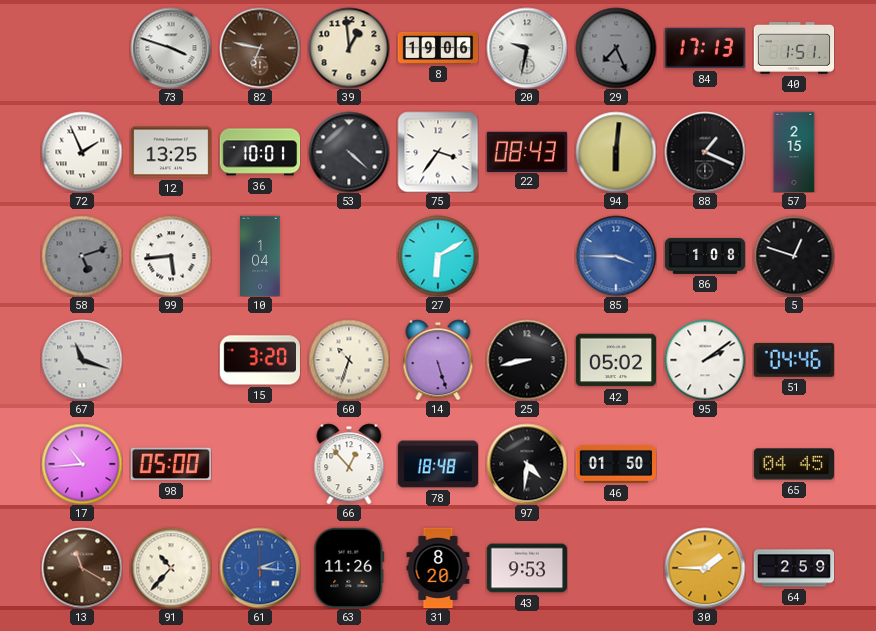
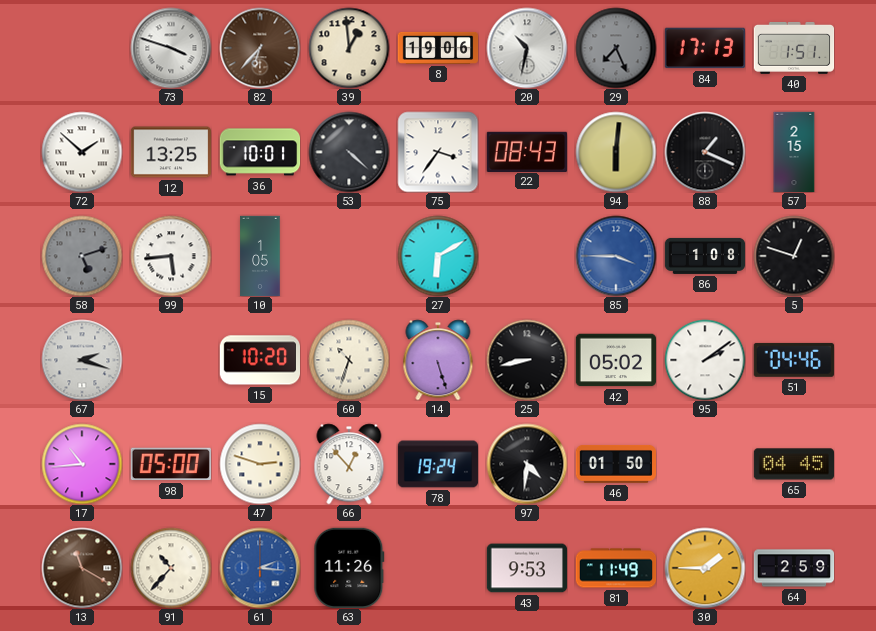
82: 6:47 -> 6:37
20: 9:32 -> 10:32
72: 1:56 -> 1:52
10: 1:04 -> 1:05
67: 11:18 -> 2:18
15: 3:20 -> 10:20
47: none -> 2:48
78: 18:48 -> 19:24
31: 8:20 -> none
81: none -> 11:49
